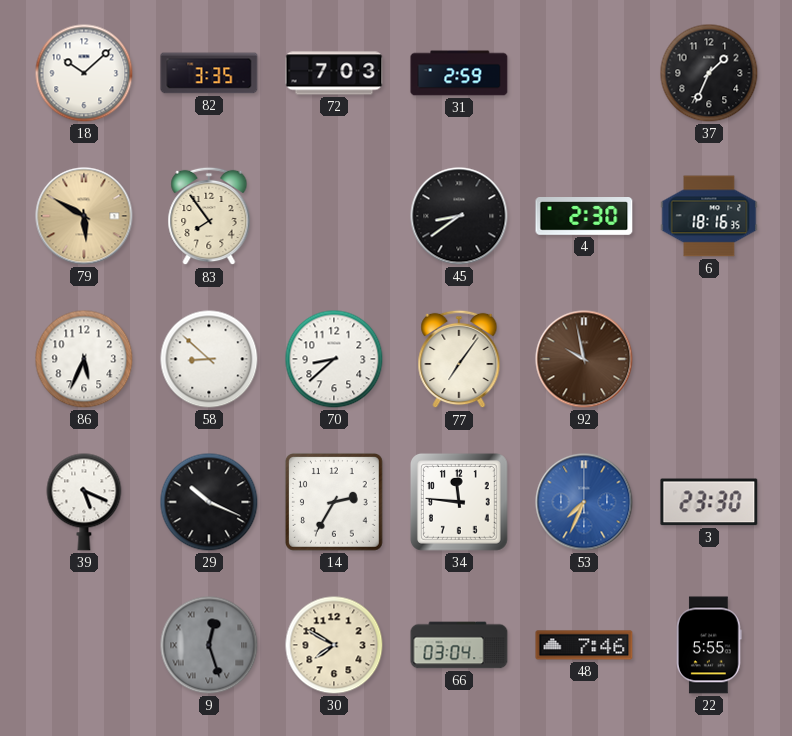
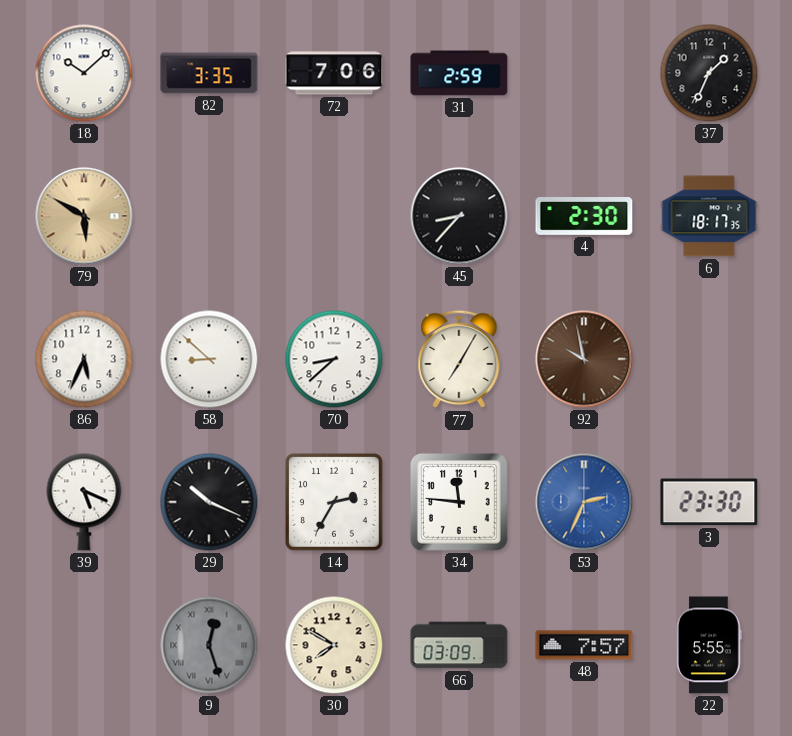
72: 7:03 -> 7:06
83: 7:54 -> none
45: 8:39 -> 8:37
6: 18:16 -> 18:17
77: 7:06 -> 7:05
53: 7:34 -> 2:34
66: 03:04 -> 03:09
48: 7:46 -> 7:57
